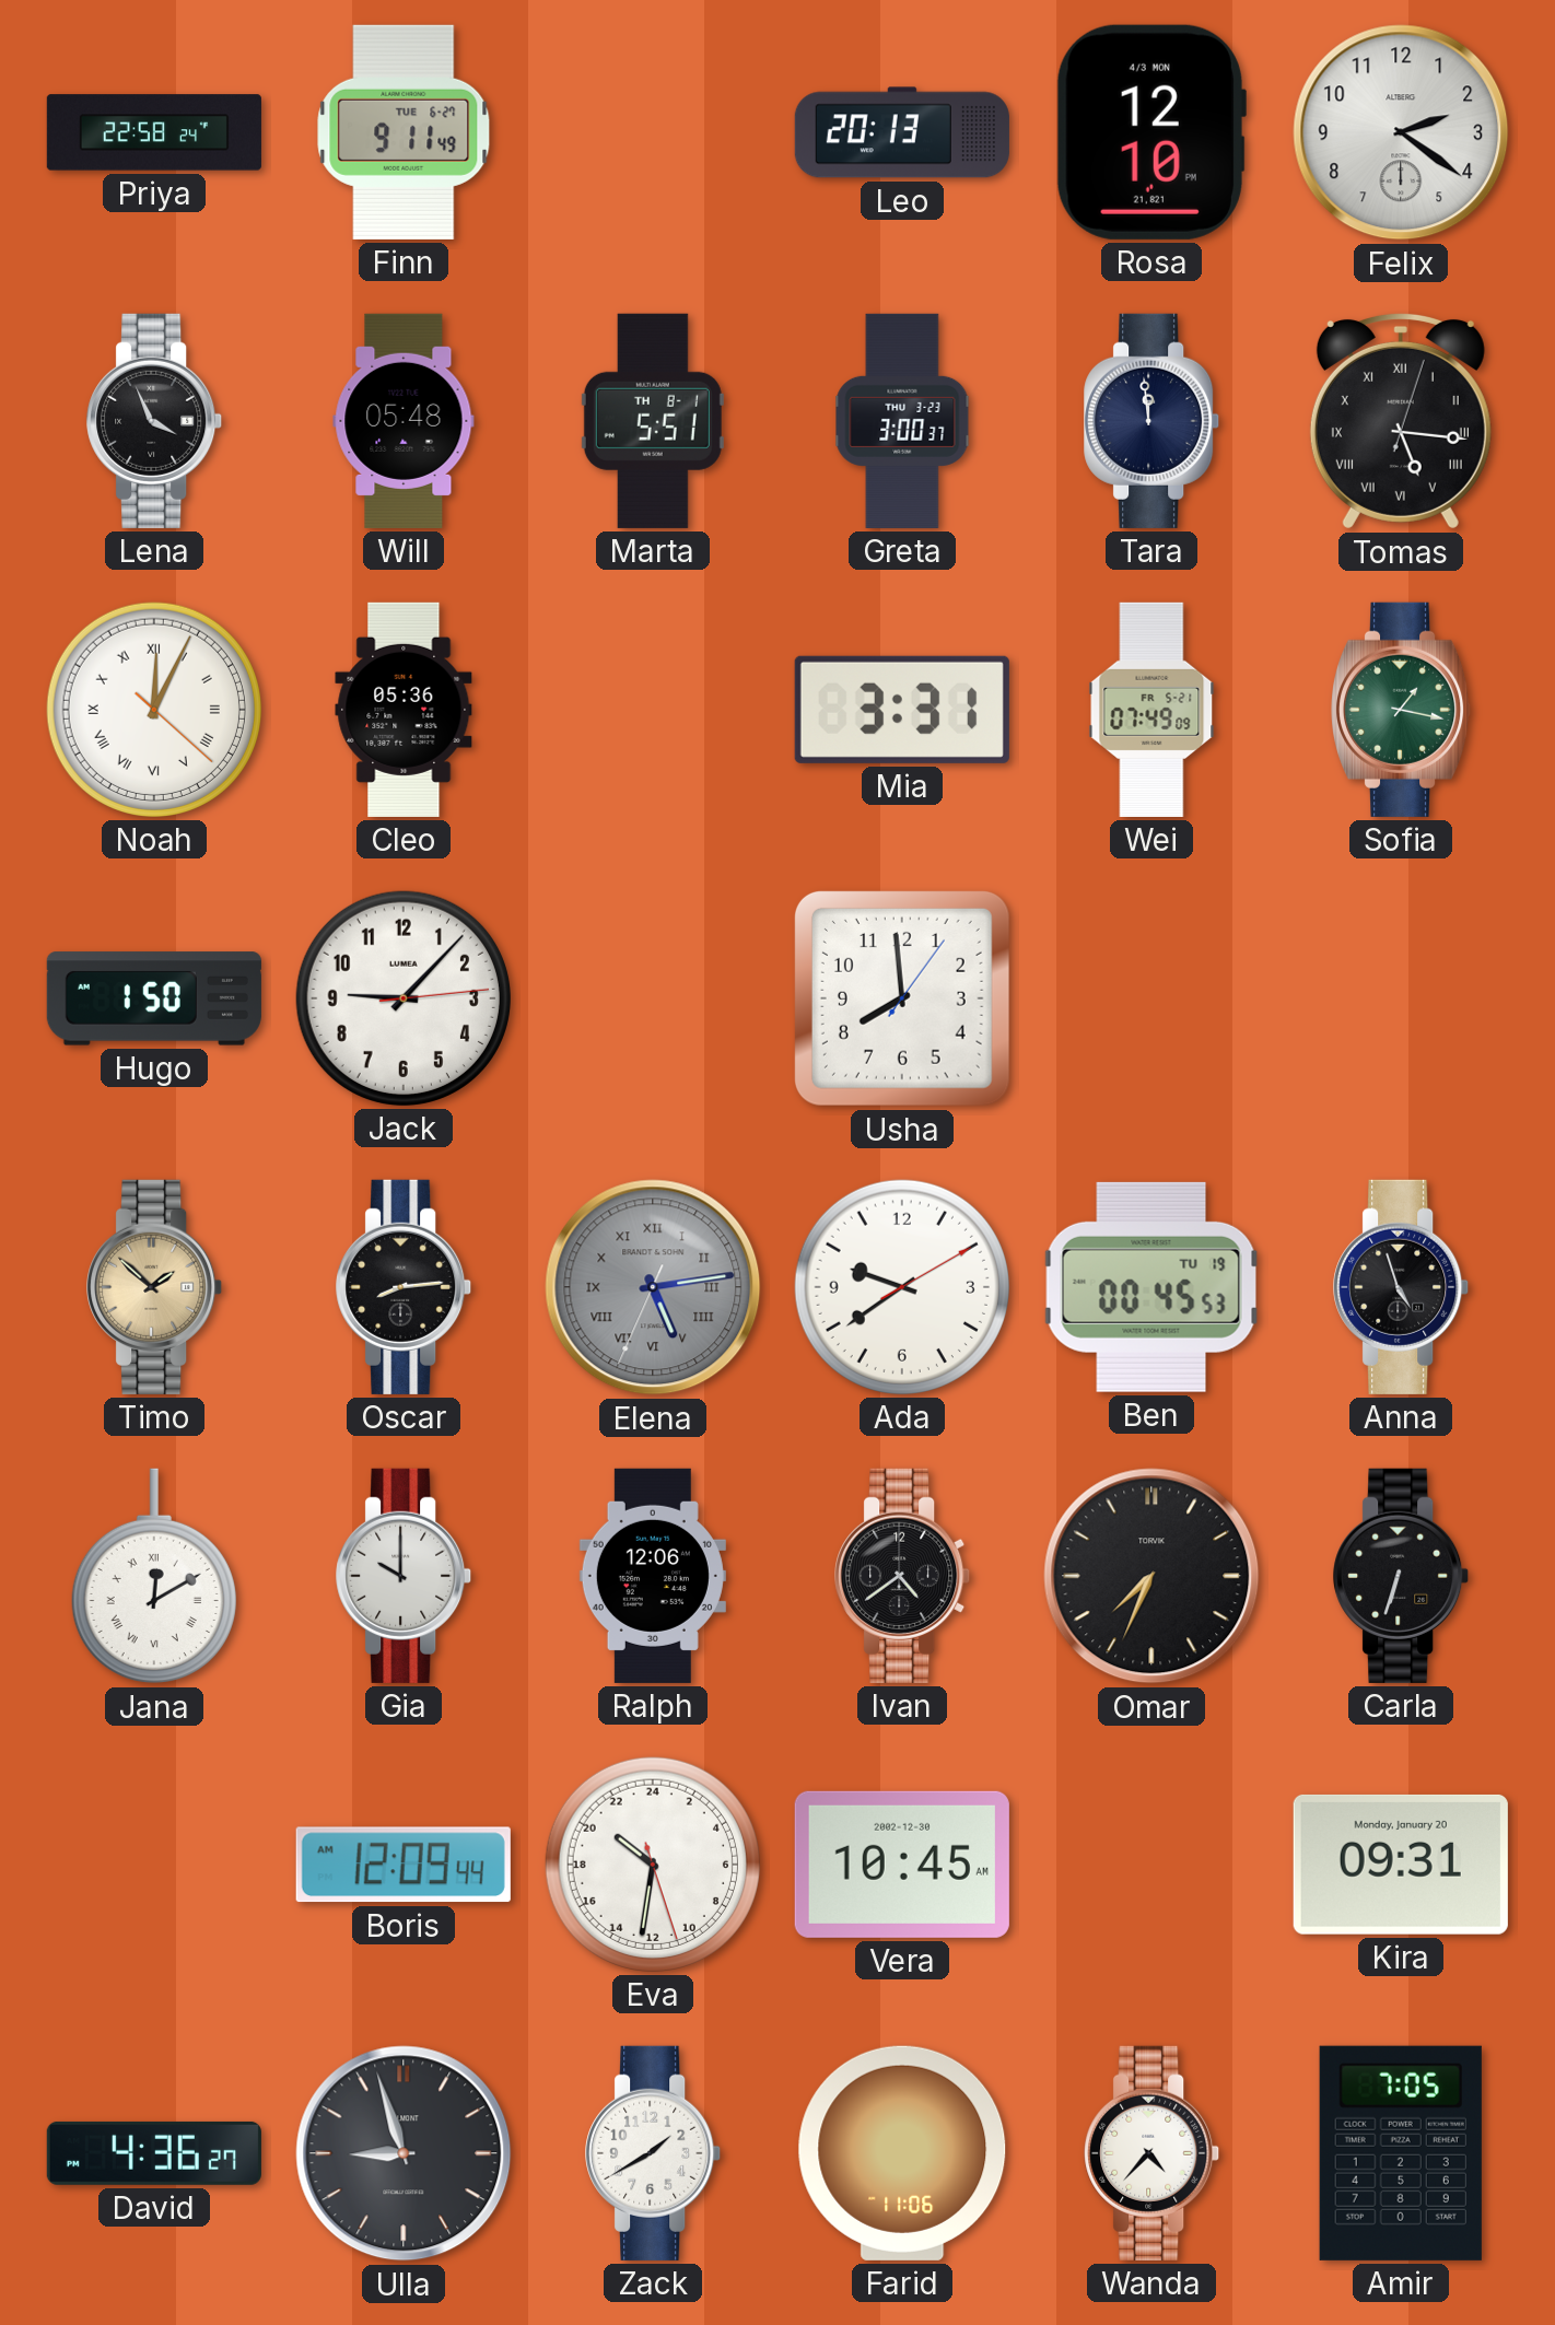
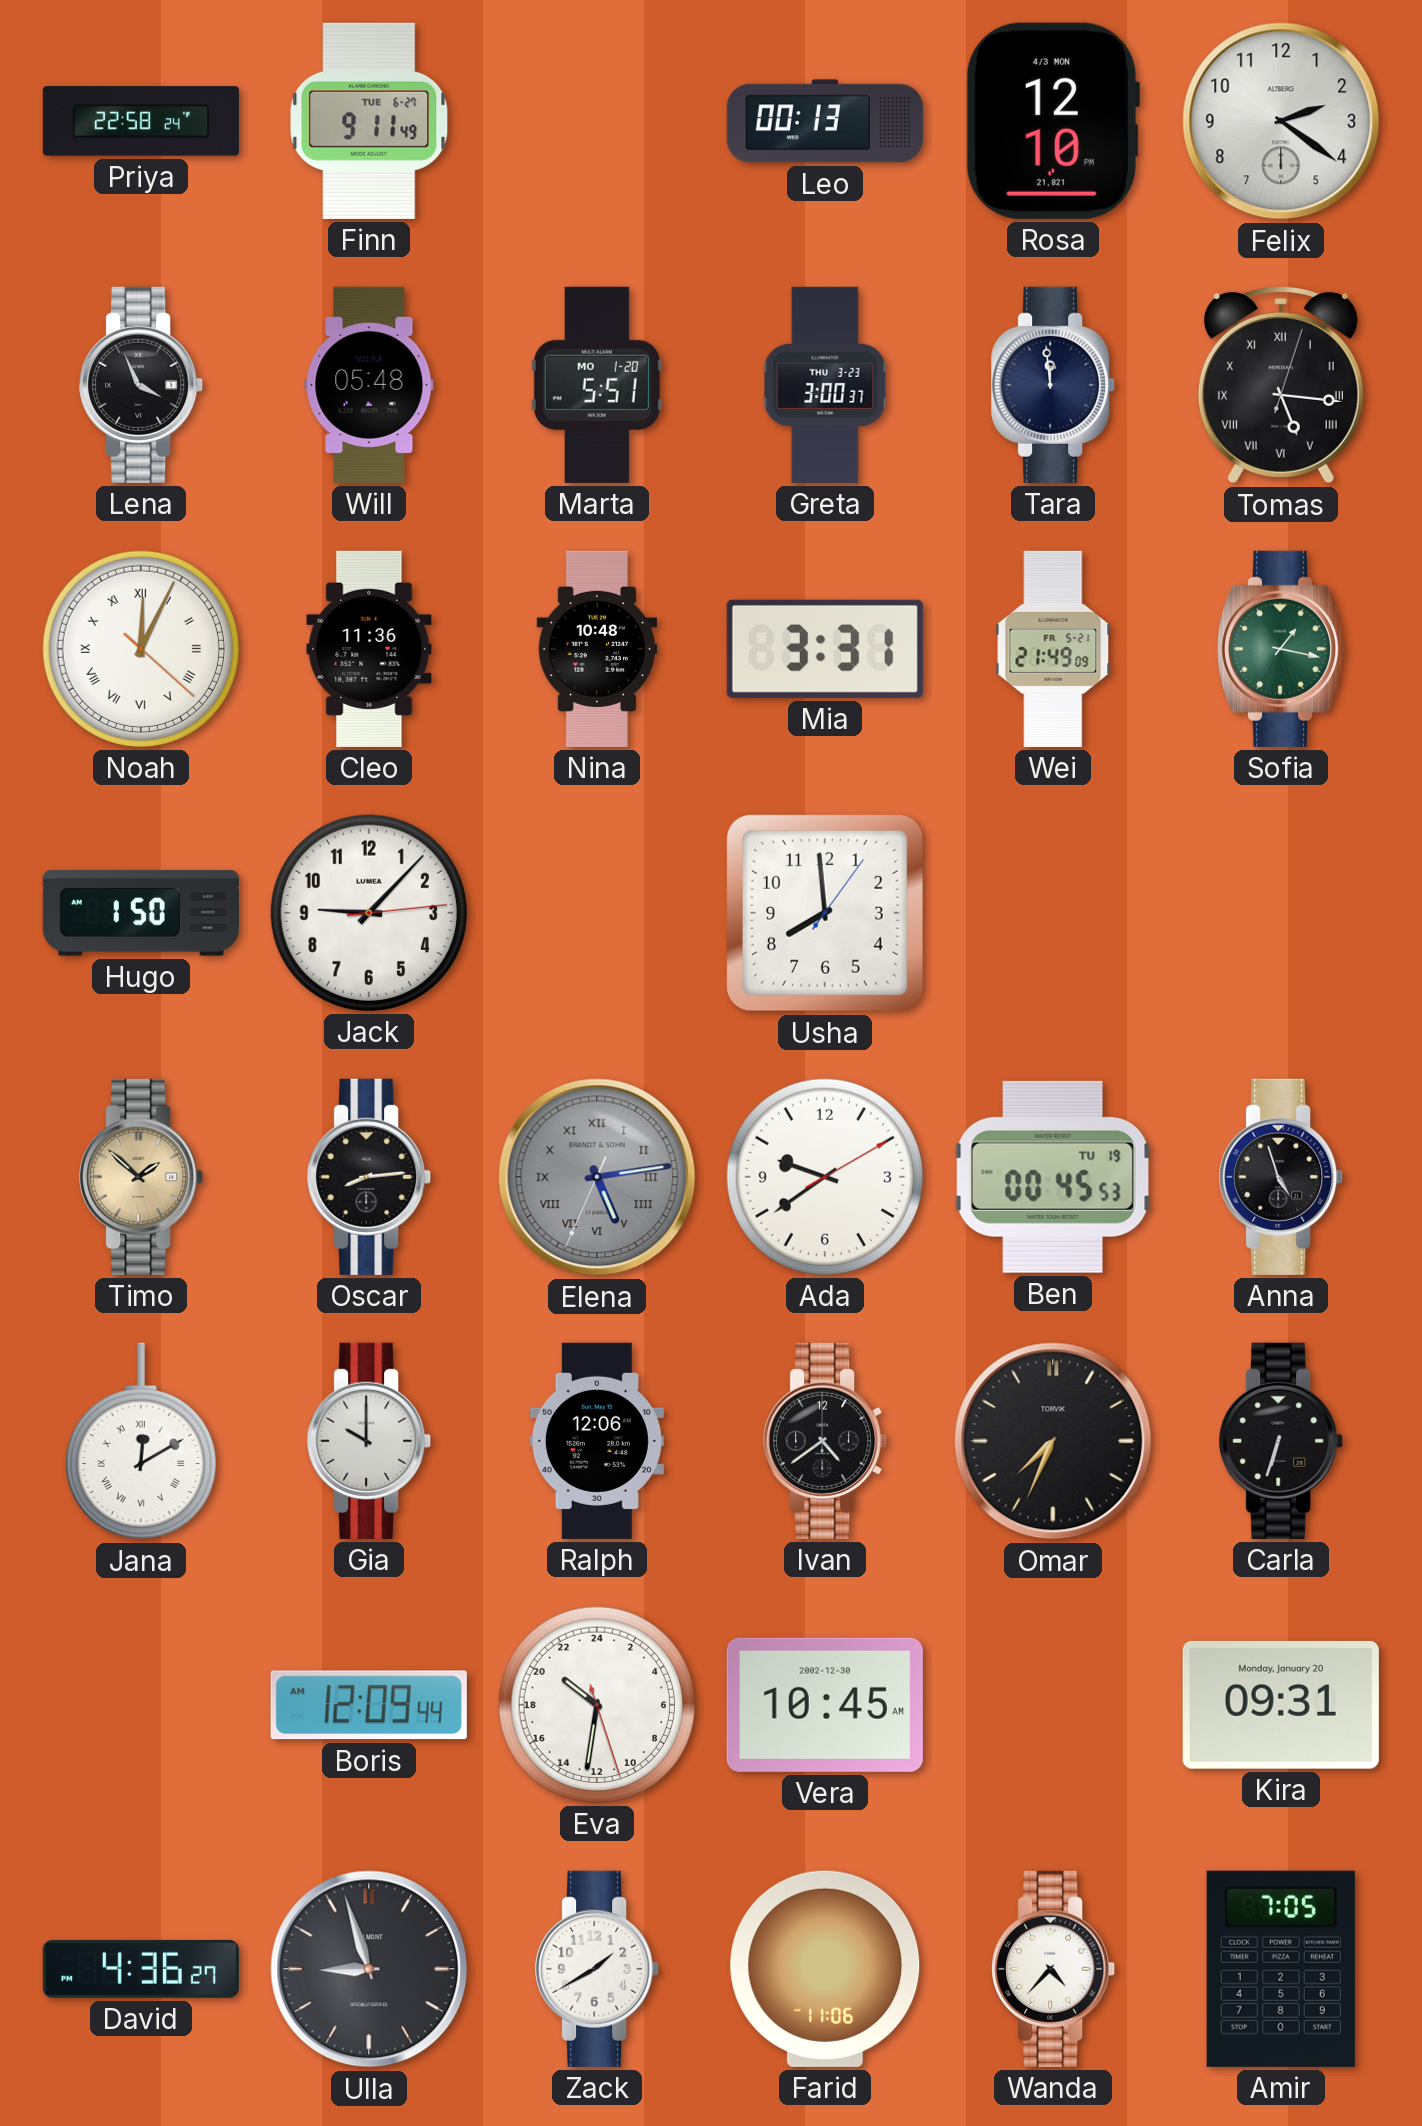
Leo: 20:13 -> 00:13
Marta date: TH 8-1 -> MO 1-20
Cleo: 05:36 -> 11:36
Nina: none -> 10:48
Wei: 07:49 -> 21:49
